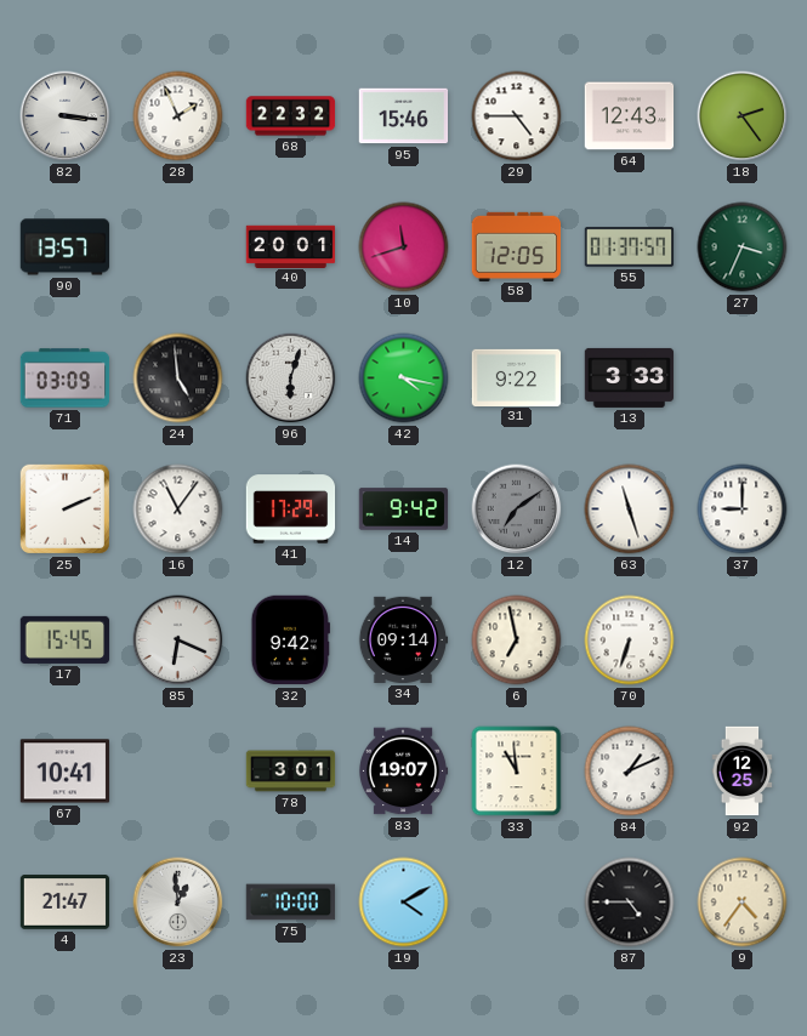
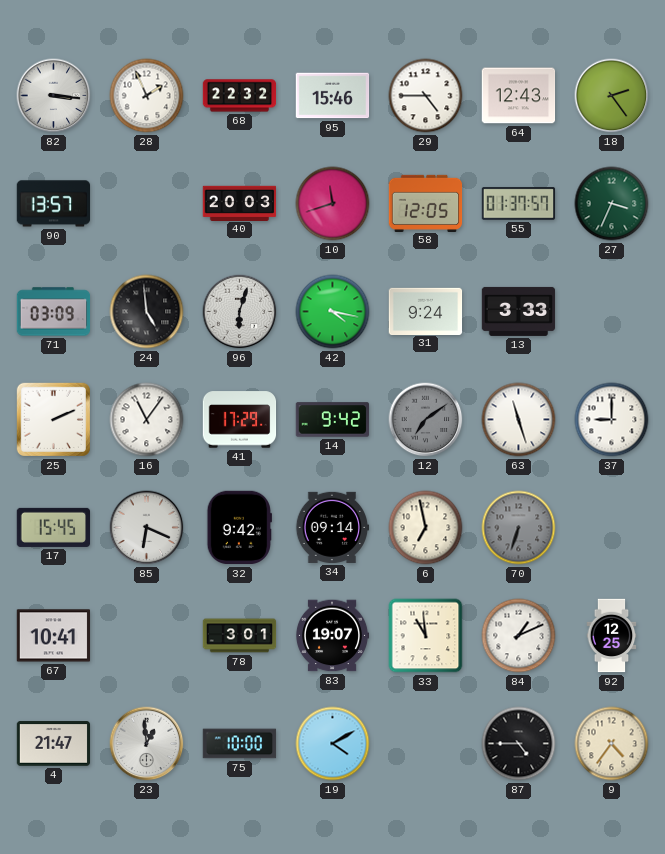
40: 20:01 -> 20:03
31: 9:22 -> 9:24
70 dial: white -> grey
